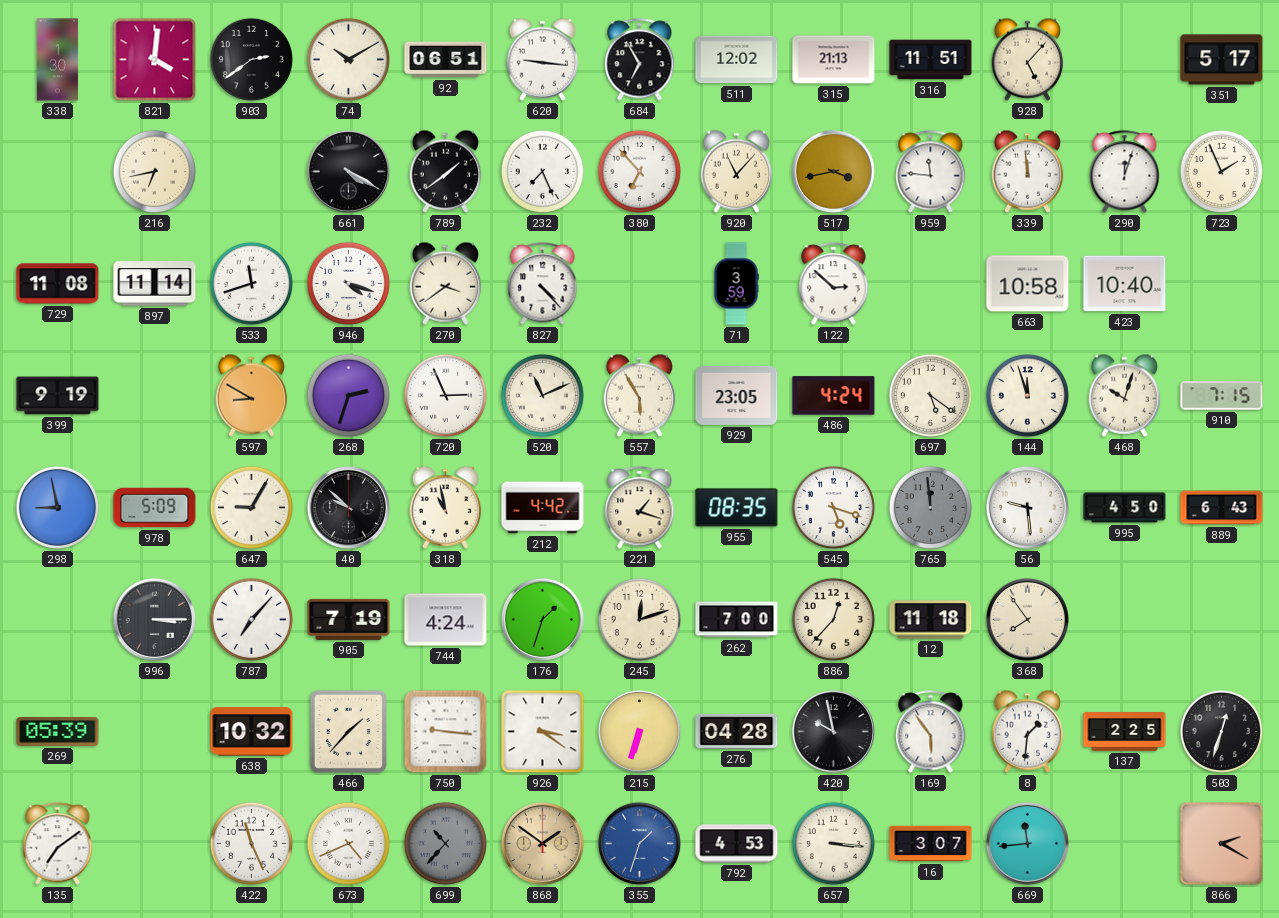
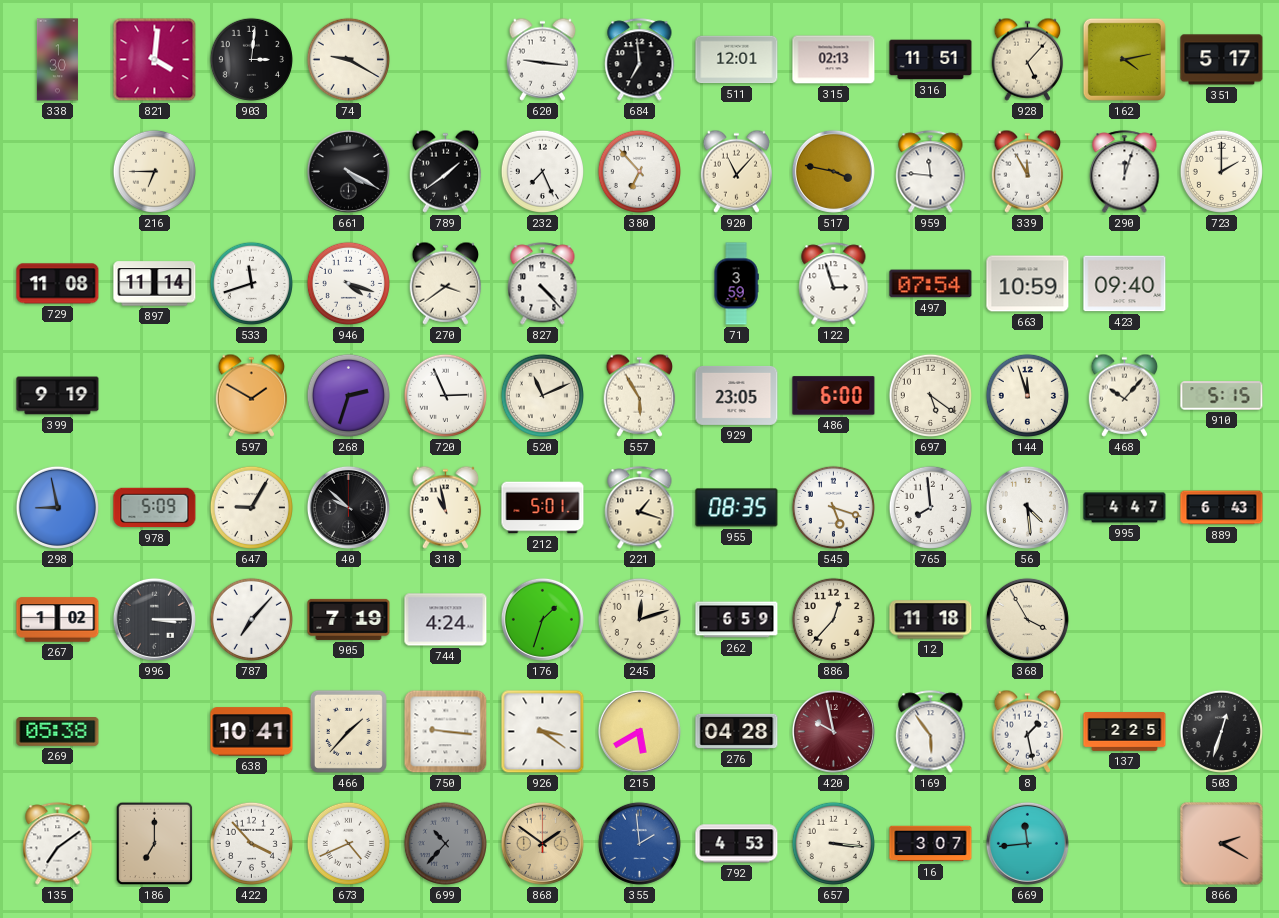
903: 2:39 -> 3:01
74: 10:10 -> 9:20
92: 06:51 -> none
684: 6:55 -> 6:59
511: 12:02 -> 12:01
315: 21:13 -> 02:13
162: none -> 4:13
216: 6:43 -> 6:45
517: 3:43 -> 3:47
339: 11:59 -> 11:55
723: 1:56 -> 2:00
122: 2:52 -> 2:57
497: none -> 07:54
663: 10:58 -> 10:59
423: 10:40 -> 09:40
597: 8:50 -> 1:50
486: 4:24 -> 6:00
468: 10:03 -> 10:07
910: 7:15 -> 5:15
212: 4:42 -> 5:01
765: 11:59 -> 7:59
765 dial: grey -> white
56: 9:29 -> 4:29
995: 4:50 -> 4:47
267: none -> 1:02
262: 7:00 -> 6:59
368: 7:54 -> 3:55
269: 05:39 -> 05:38
638: 10:32 -> 10:41
215: 6:33 -> 5:40
420 dial: black -> burgundy
8: 1:31 -> 1:28
186: none -> 7:00
422: 11:26 -> 3:53
355: 1:33 -> 1:59
